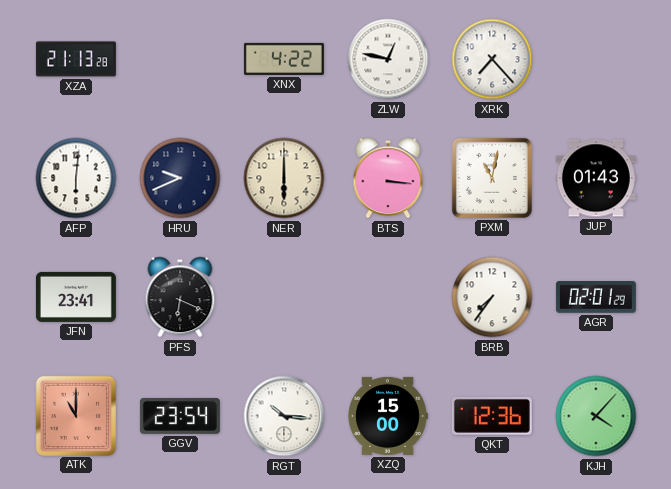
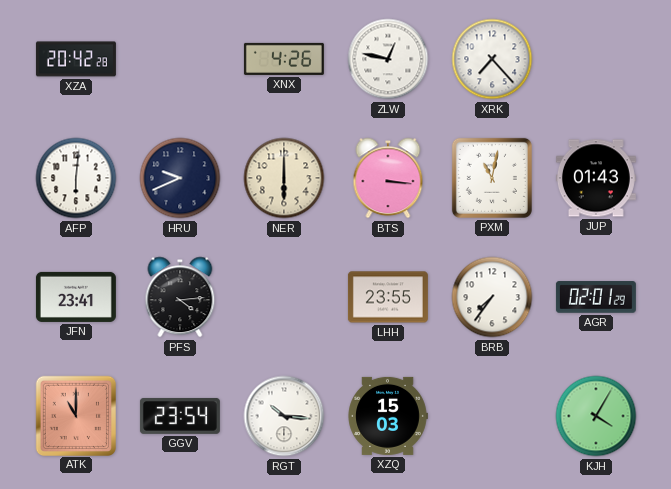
XZA: 21:13 -> 20:42
XNX: 4:22 -> 4:26
PFS: 6:19 -> 4:14
LHH: none -> 23:55
XZQ: 15:00 -> 15:03
QKT: 12:36 -> none
KJH: 4:07 -> 4:05
